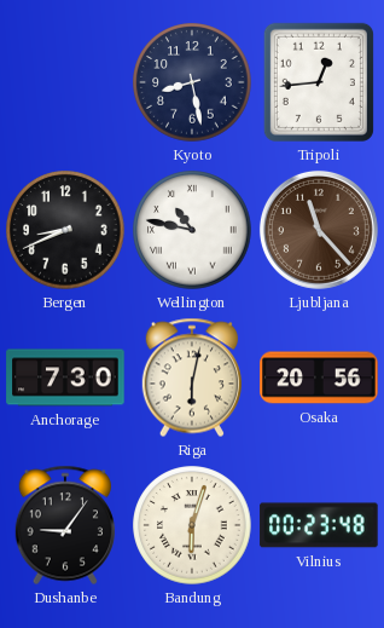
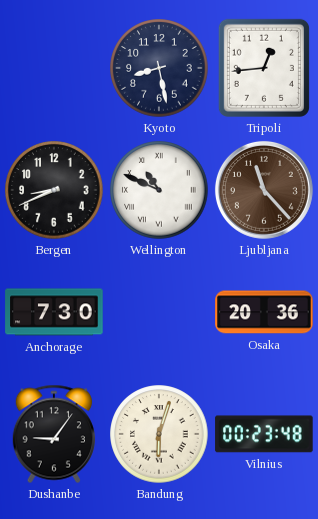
Wellington: 10:47 -> 10:49
Riga: 6:02 -> none
Osaka: 20:56 -> 20:36
